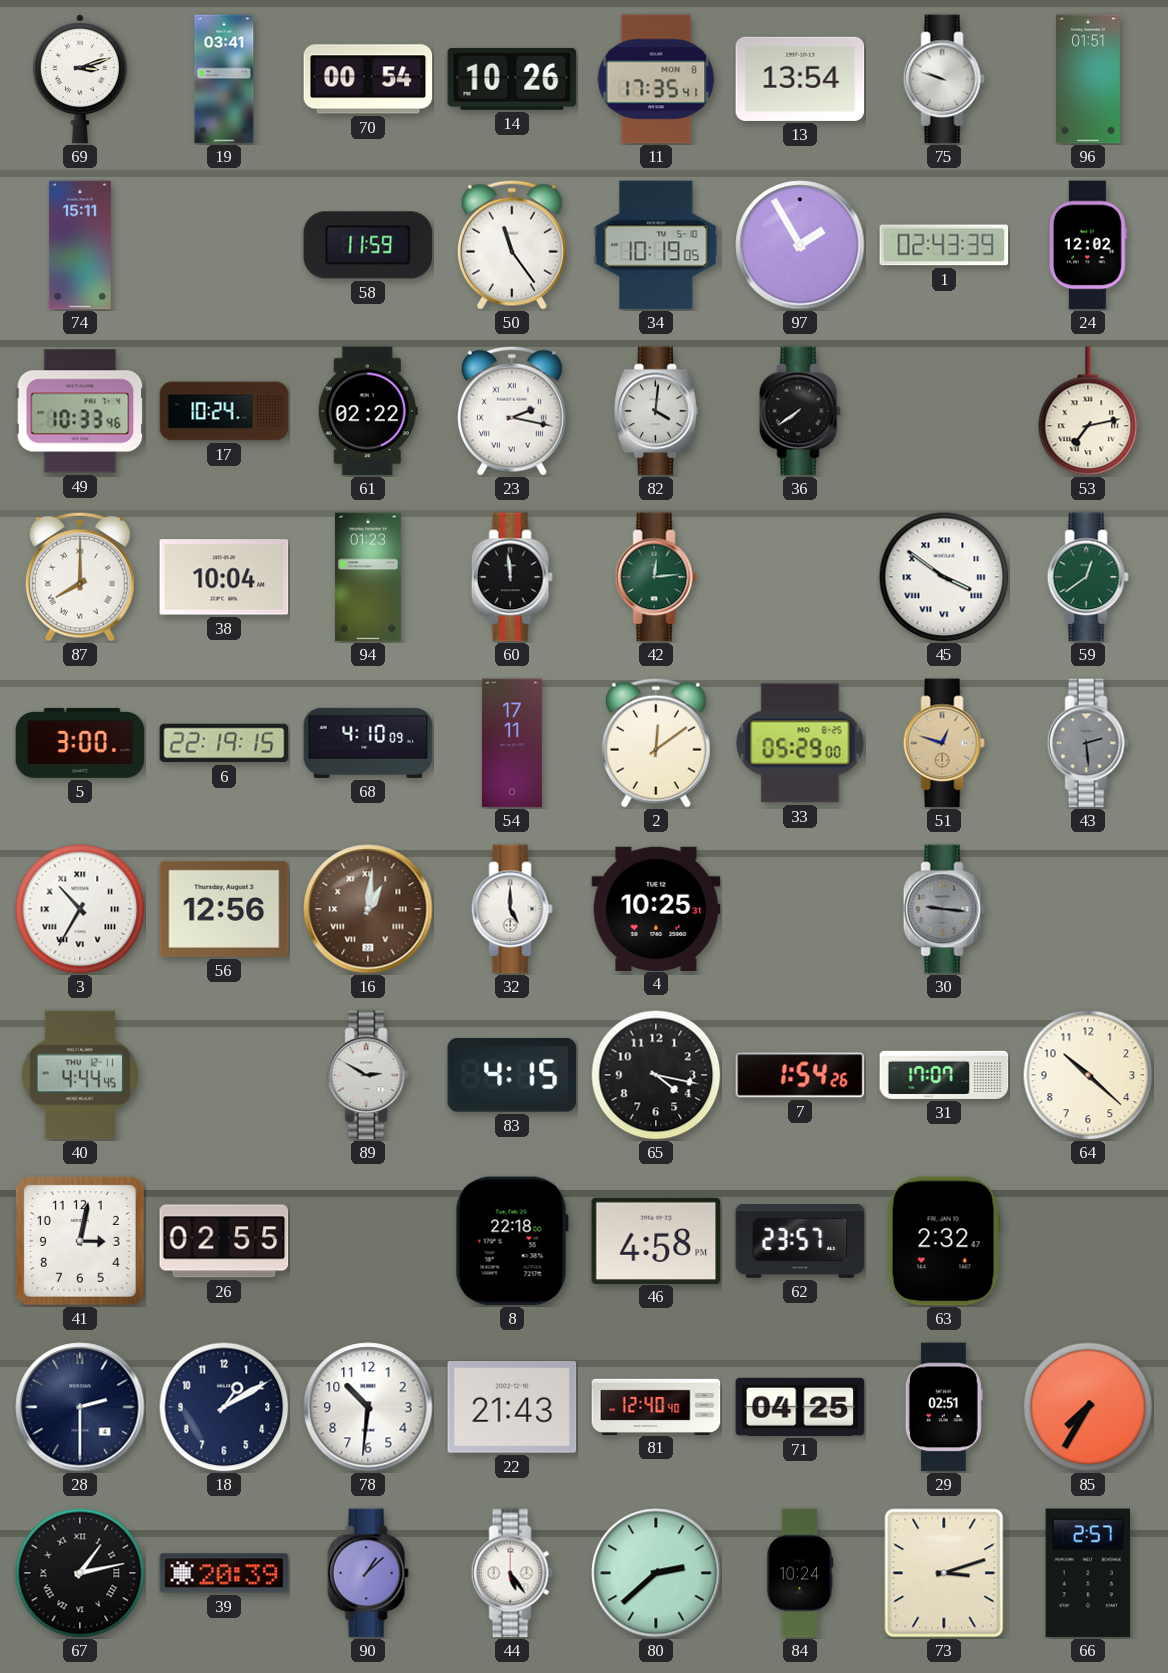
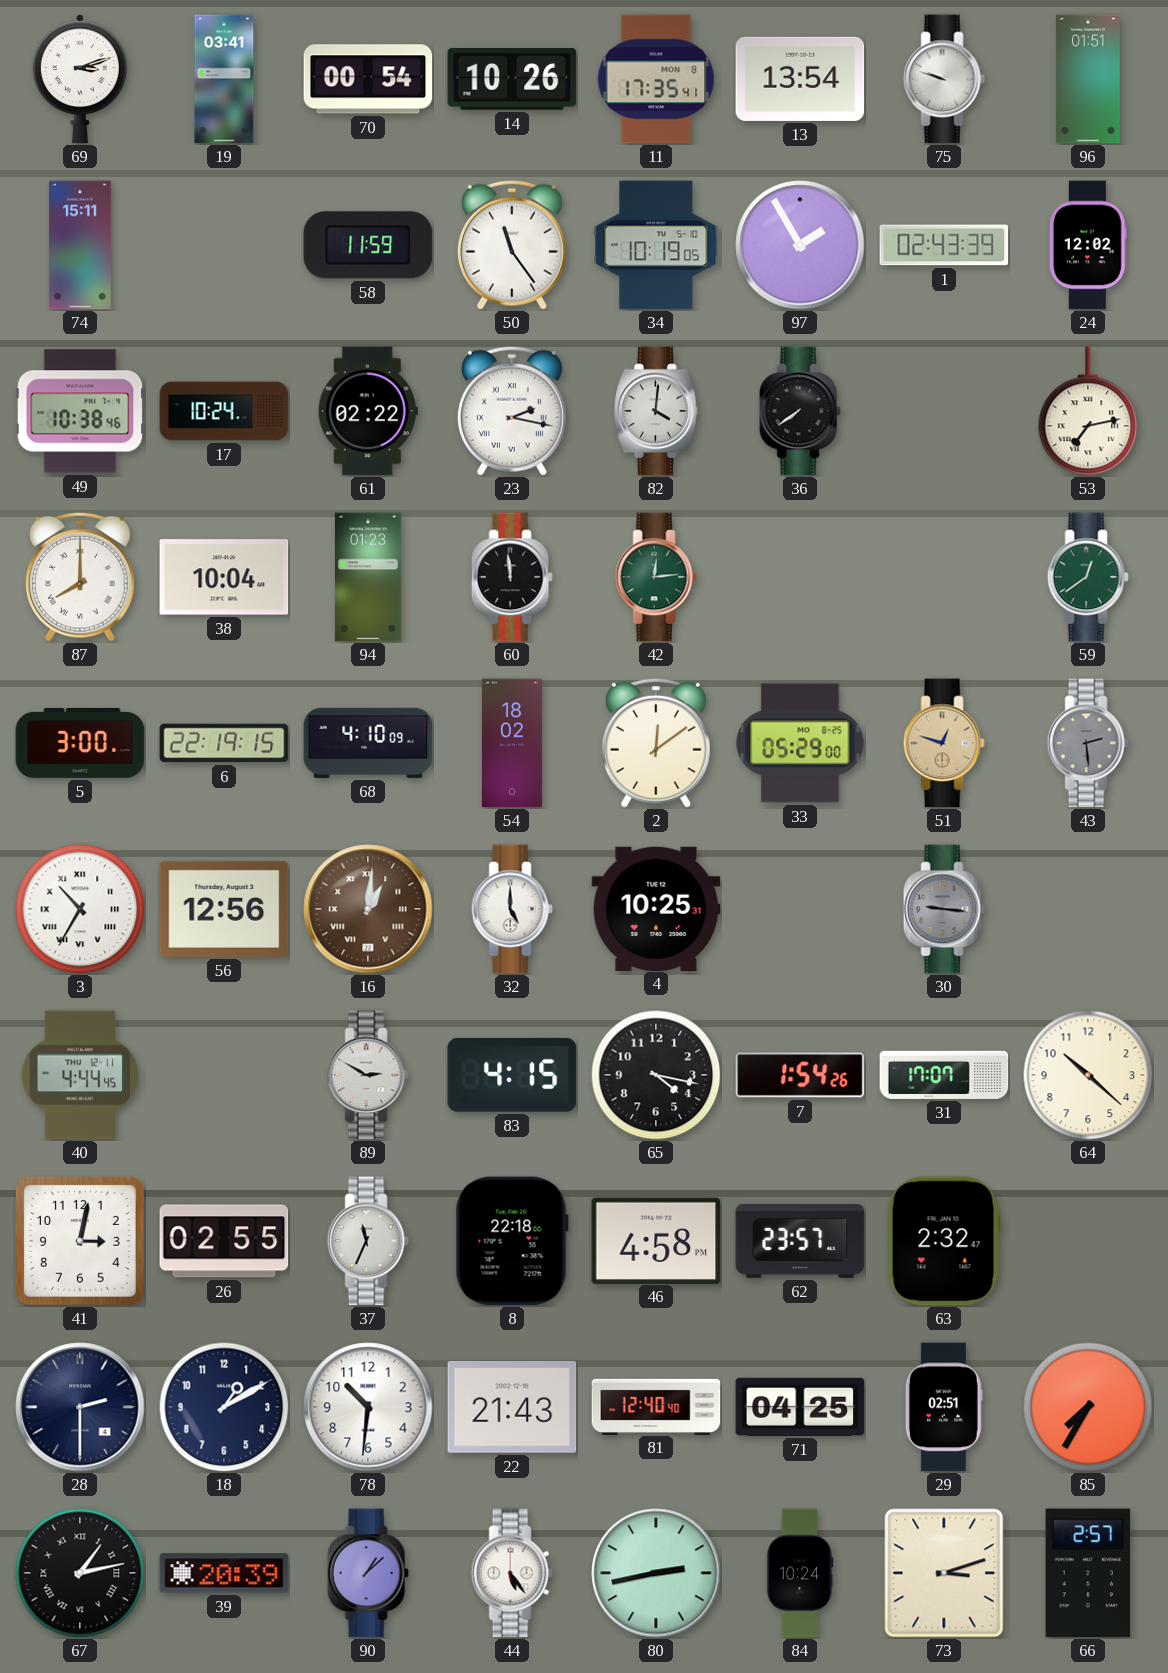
49: 10:33 -> 10:38
45: 3:51 -> none
54: 17:11 -> 18:02
37: none -> 11:34
80: 2:38 -> 2:43
